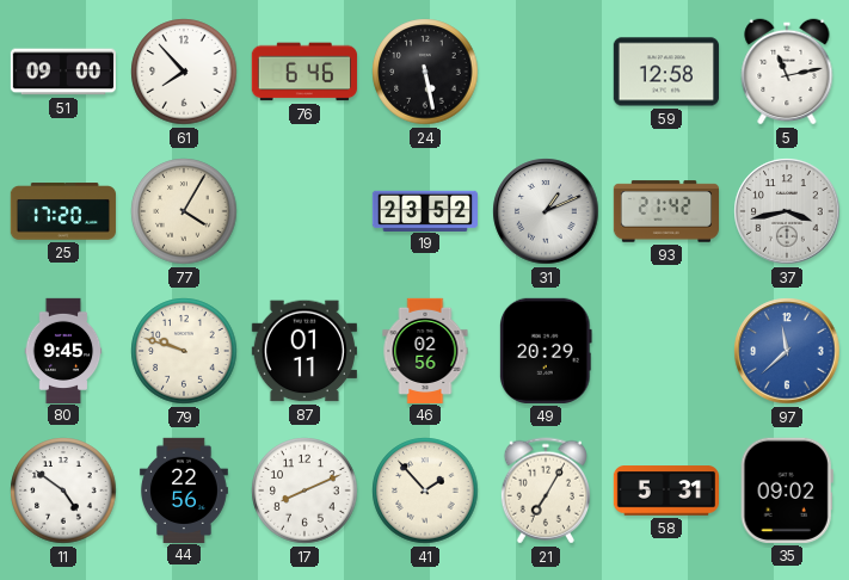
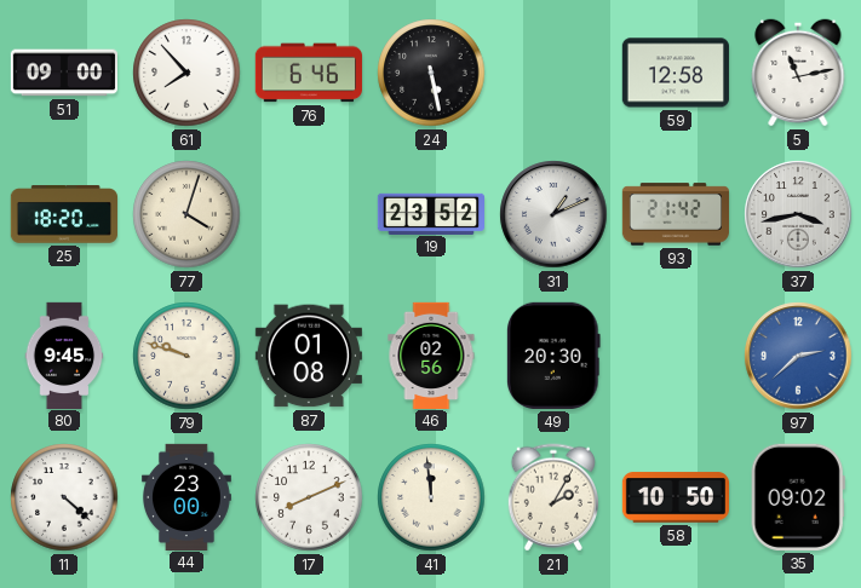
25: 17:20 -> 18:20
77: 4:05 -> 4:03
87: 01:11 -> 01:08
49: 20:29 -> 20:30
97: 11:38 -> 2:38
11: 4:51 -> 4:22
44: 22:56 -> 23:00
41: 1:53 -> 11:59
21: 7:05 -> 2:05
58: 5:31 -> 10:50
